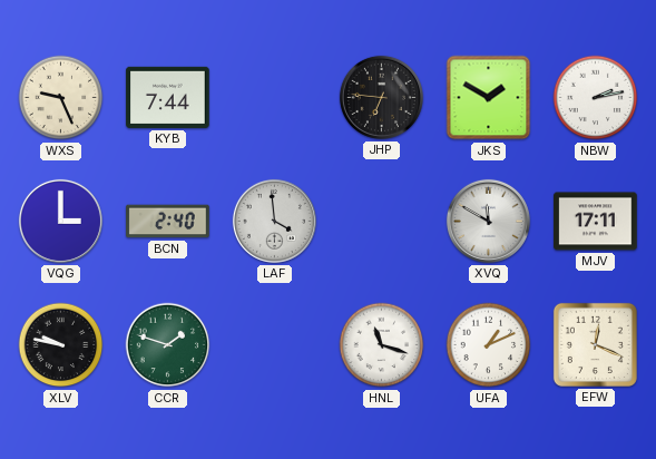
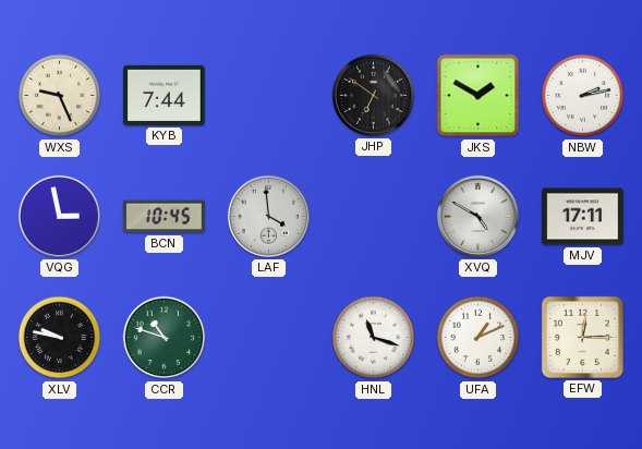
JHP: 6:46 -> 6:51
VQG: 3:00 -> 2:58
BCN: 2:40 -> 10:45
XVQ: 11:50 -> 4:50
CCR: 1:48 -> 10:48
EFW: 12:19 -> 12:15
